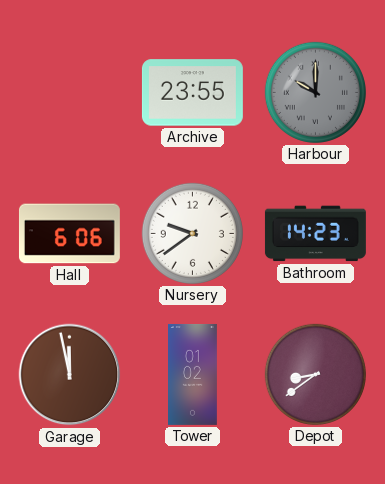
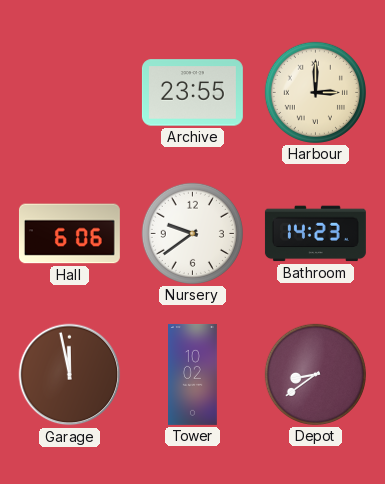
Harbour: 10:00 -> 3:00
Harbour dial: grey -> cream
Tower: 01:02 -> 10:02
